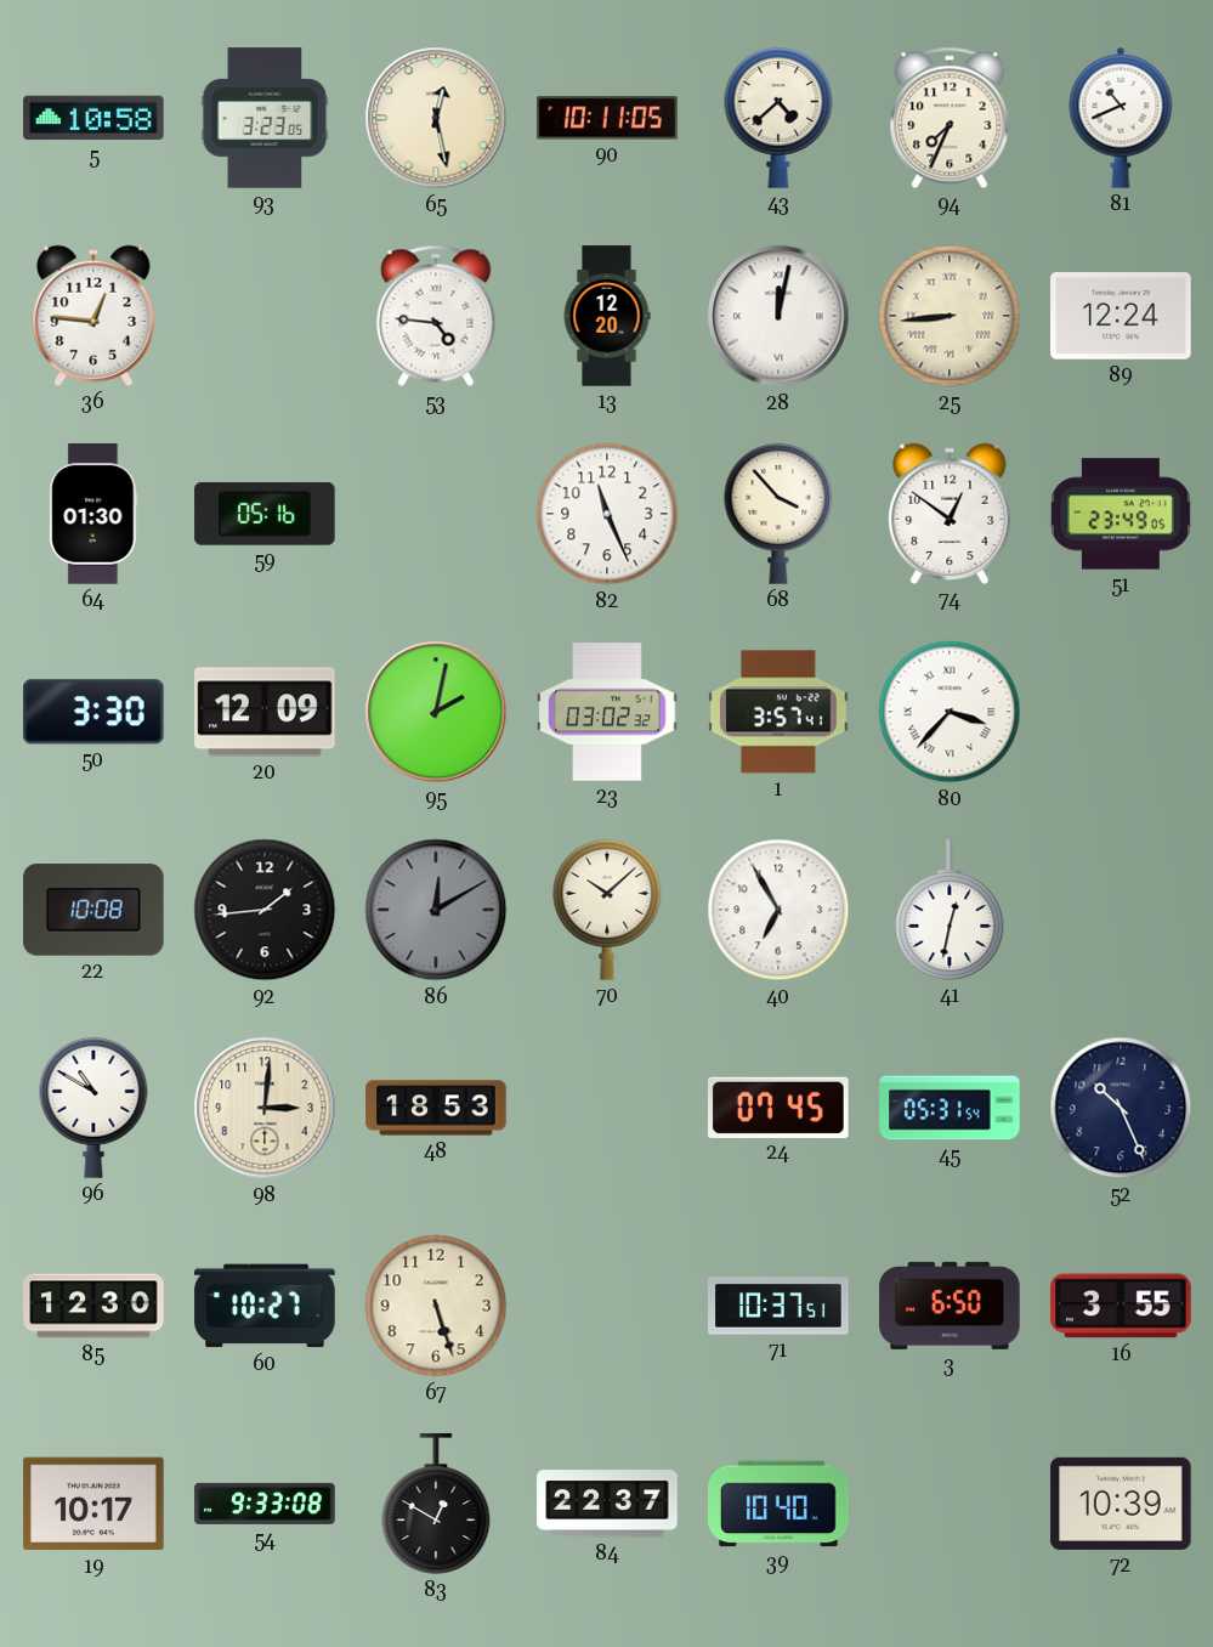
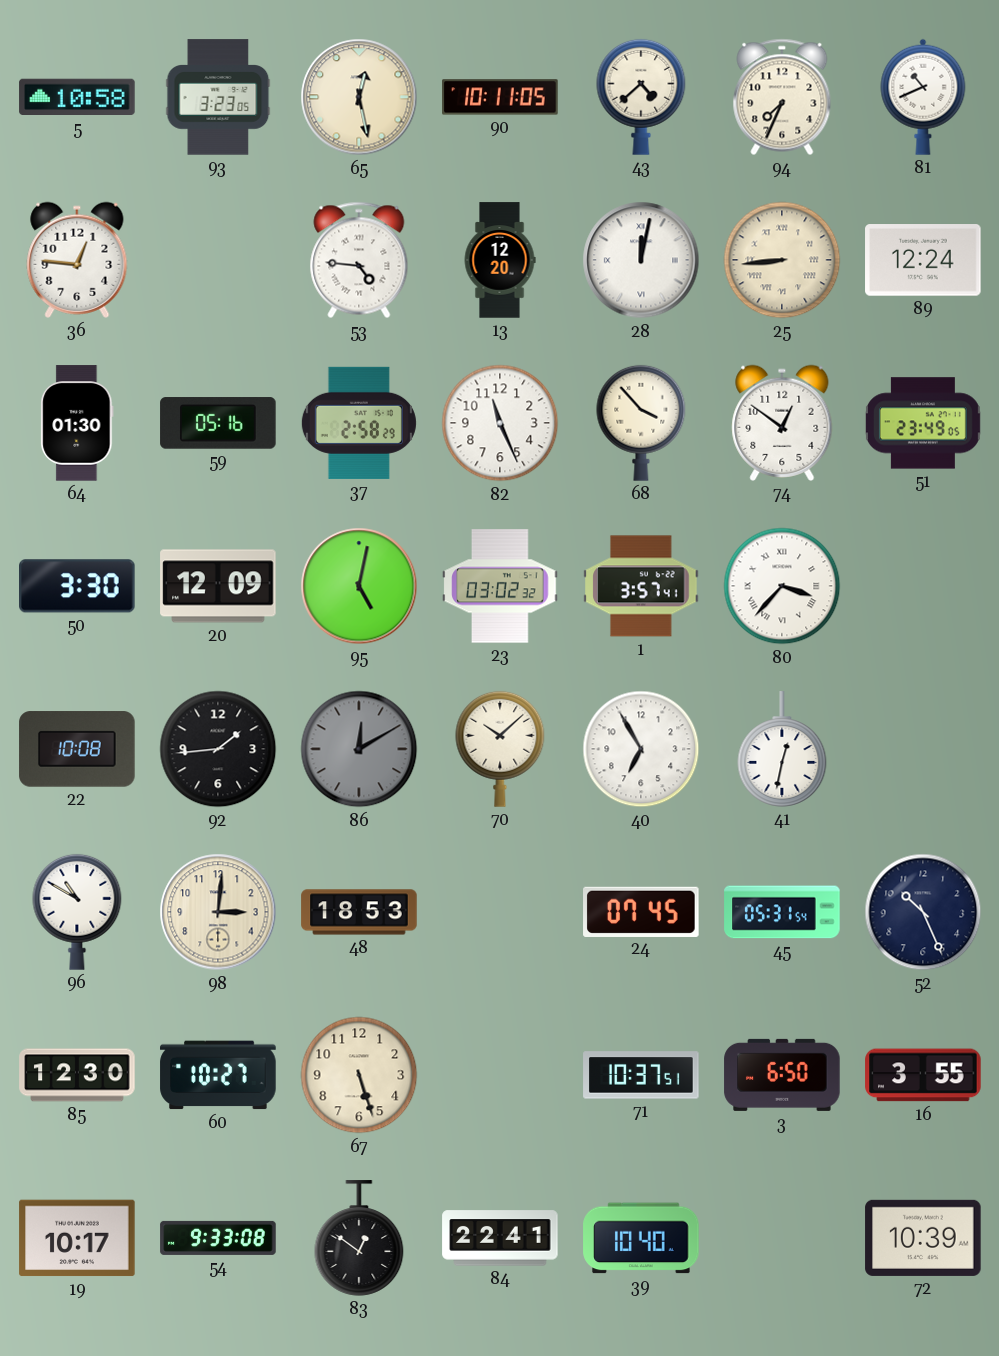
37: none -> 2:58
95: 2:02 -> 5:02
83: 12:50 -> 12:51
84: 22:37 -> 22:41
